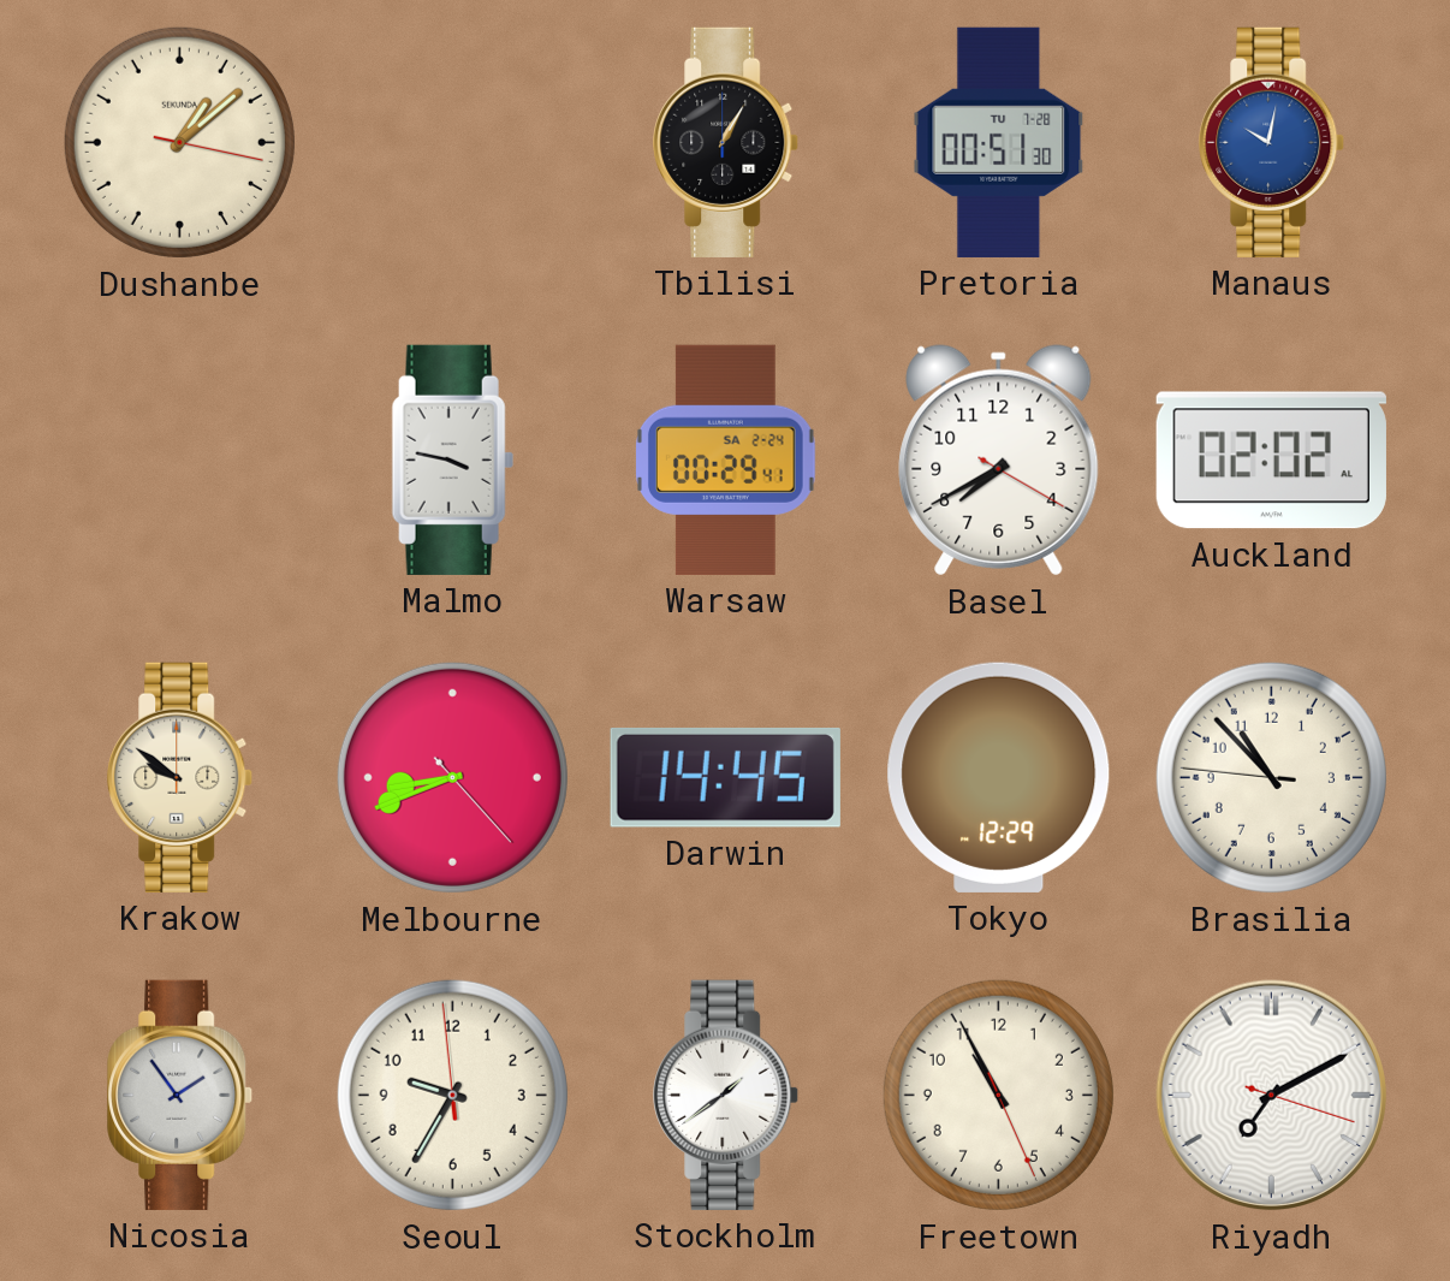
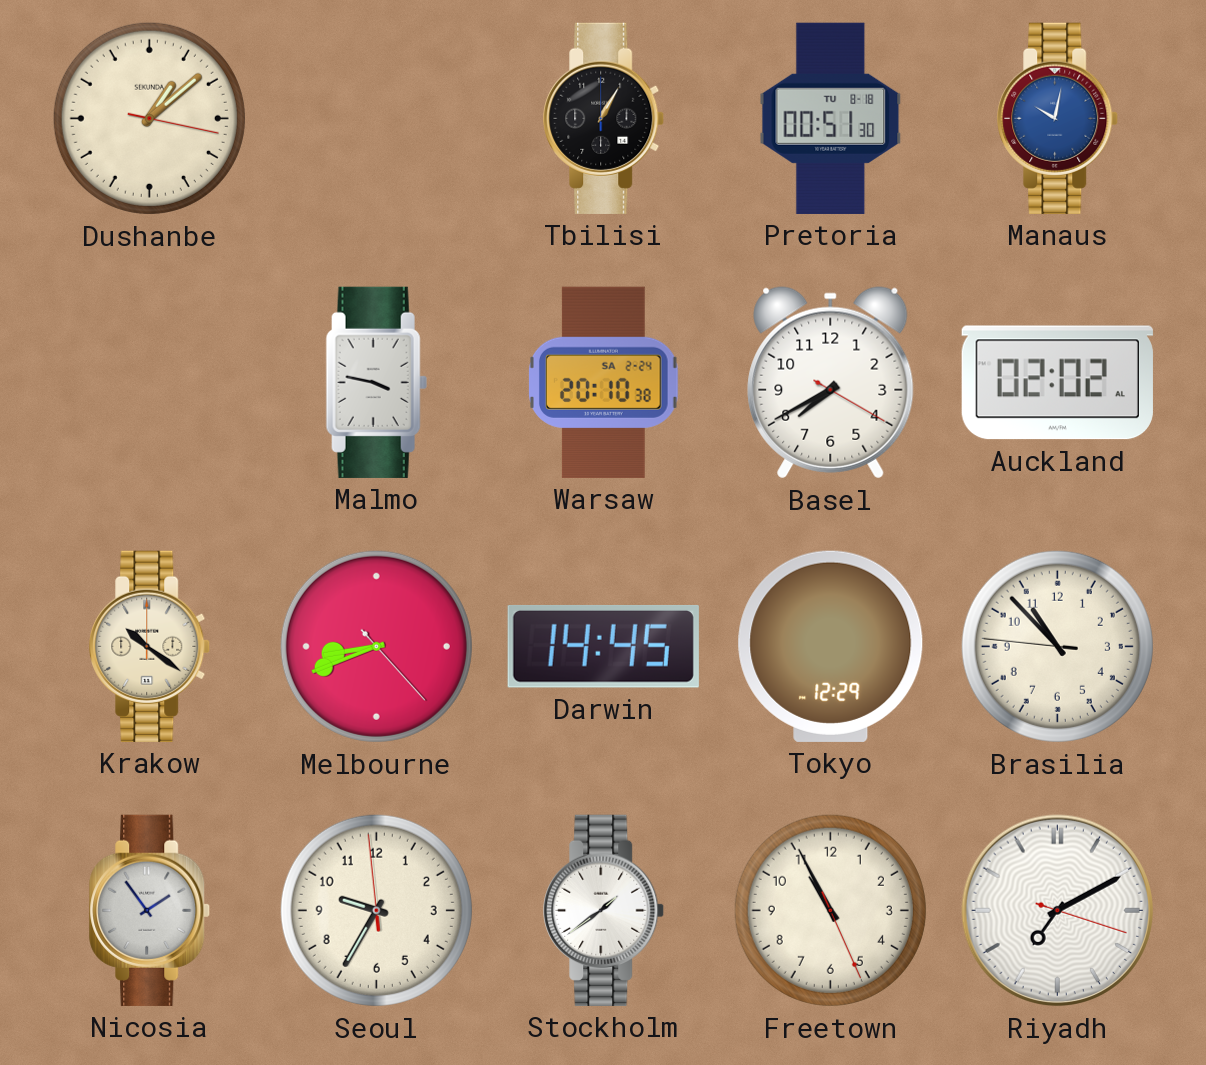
Pretoria date: TU 7-28 -> TU 8-18
Warsaw: 00:29 -> 20:10
Krakow: 9:51 -> 10:21
